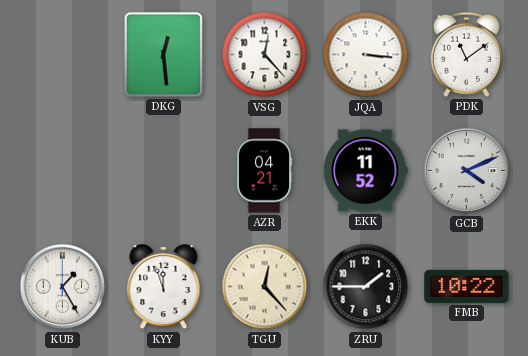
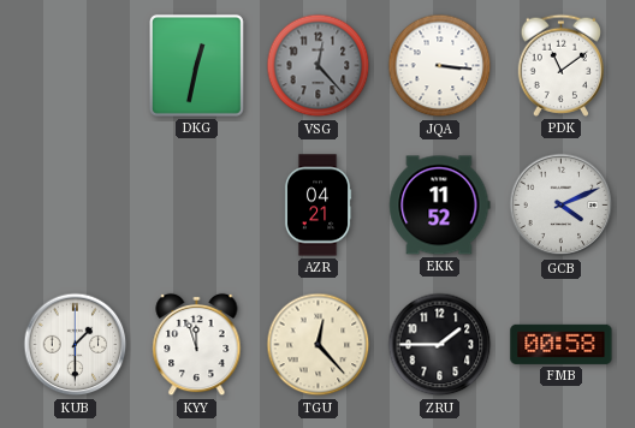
DKG: 12:29 -> 12:32
VSG dial: white -> grey
KUB: 1:25 -> 1:30
FMB: 10:22 -> 00:58
